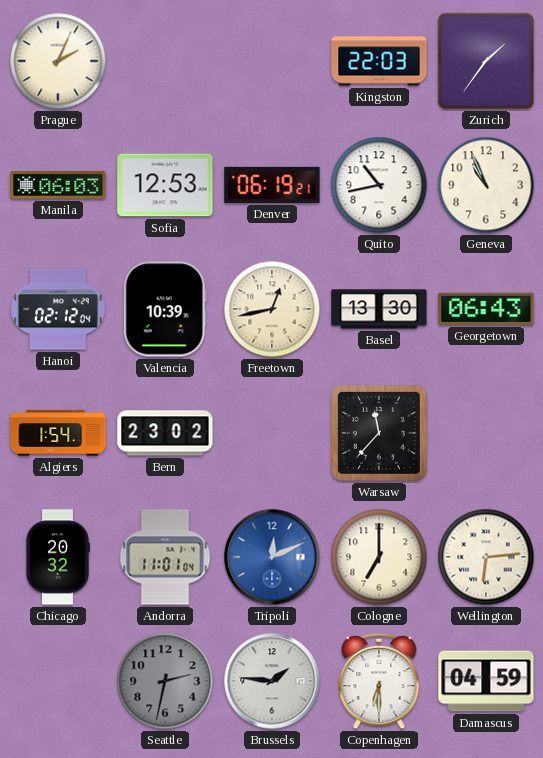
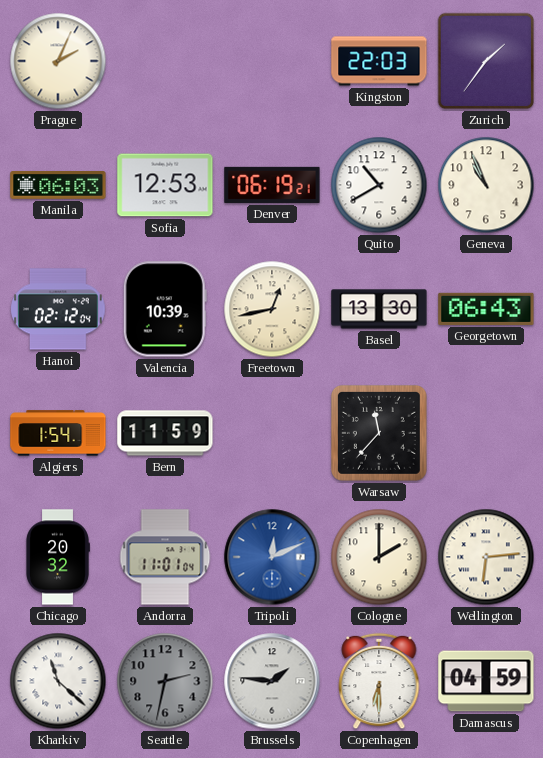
Quito: 10:43 -> 10:40
Bern: 23:02 -> 11:59
Cologne: 7:00 -> 2:00
Kharkiv: none -> 11:22
